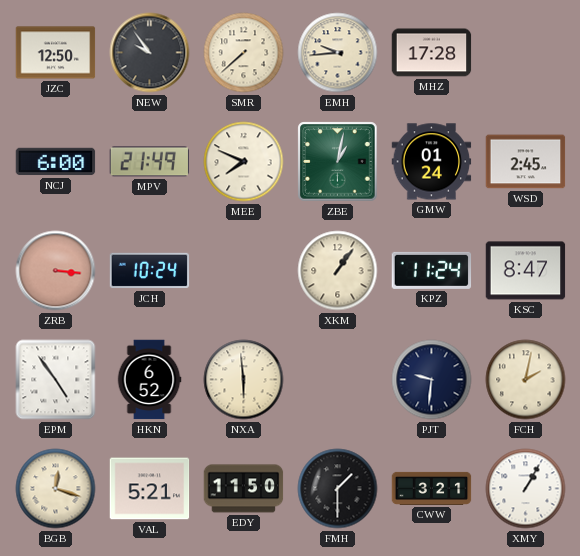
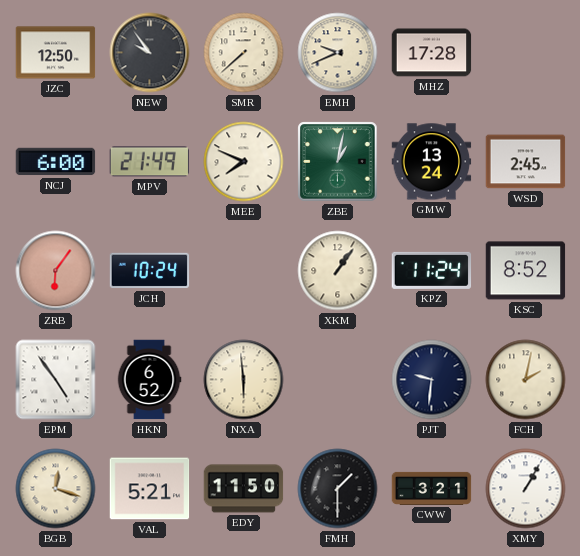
EMH: 9:44 -> 9:41
GMW: 01:24 -> 13:24
ZRB: 3:16 -> 6:06
KSC: 8:47 -> 8:52
